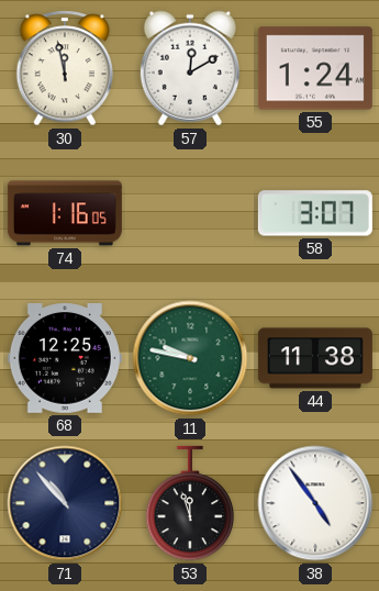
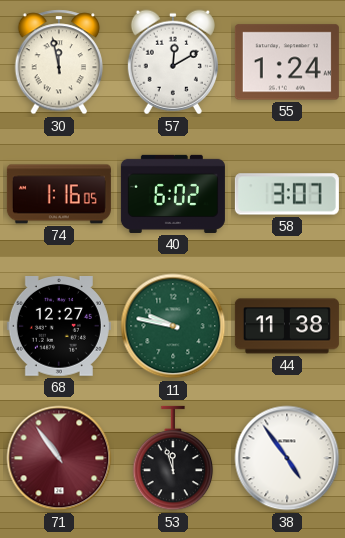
40: none -> 6:02
68: 12:25 -> 12:27
71: 10:53 -> 10:54
71 dial: navy -> burgundy
